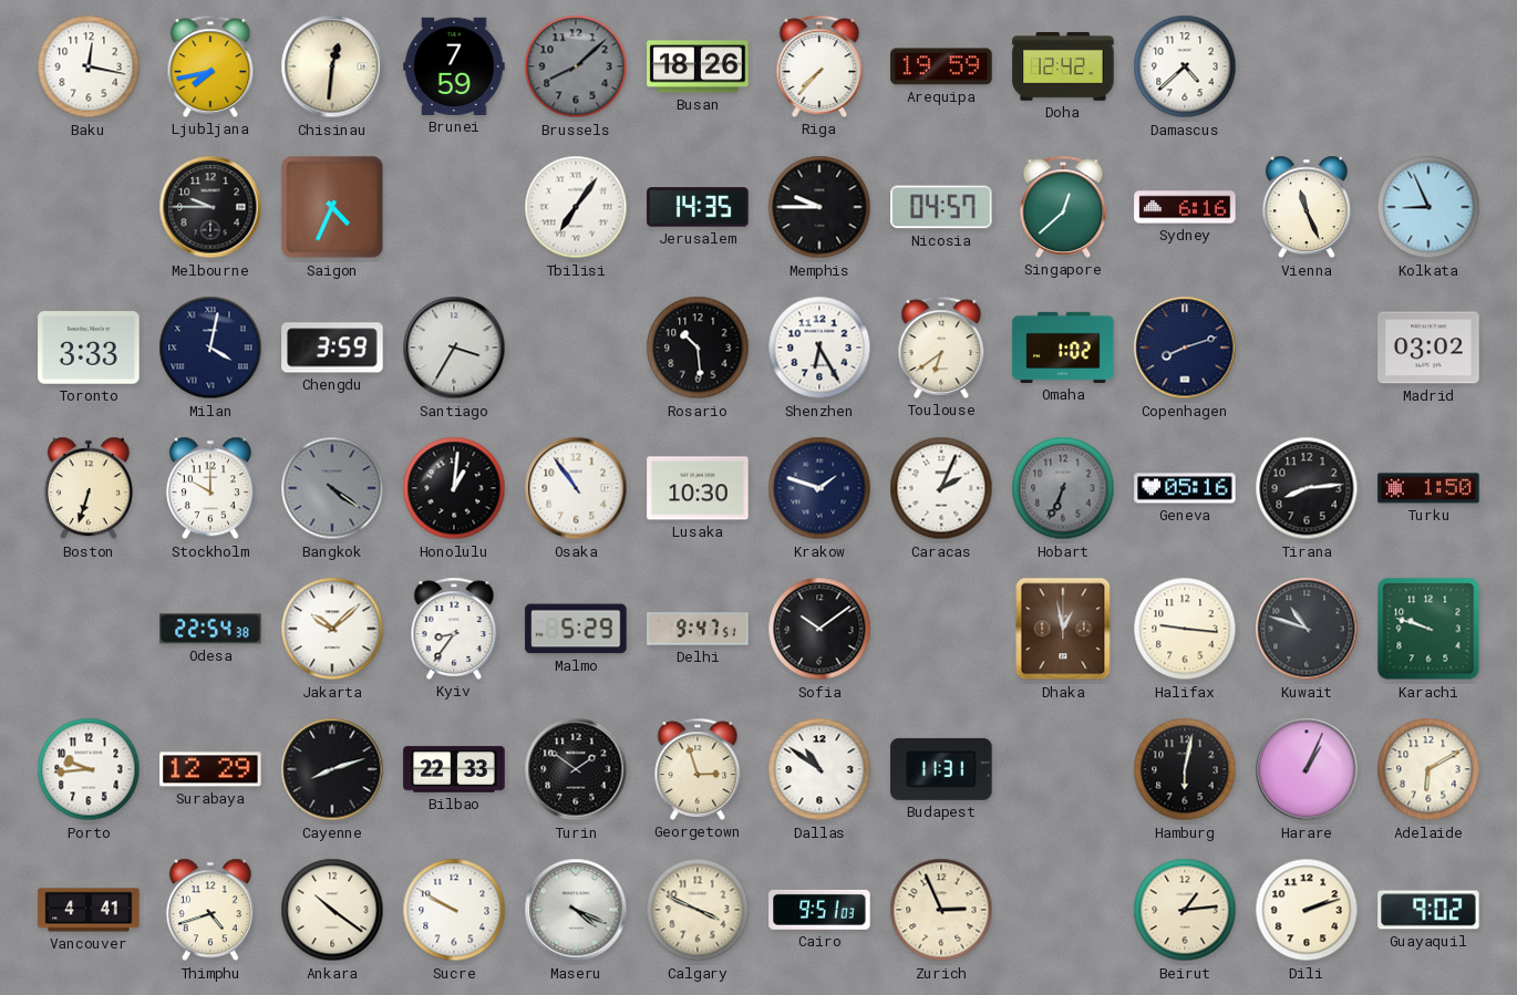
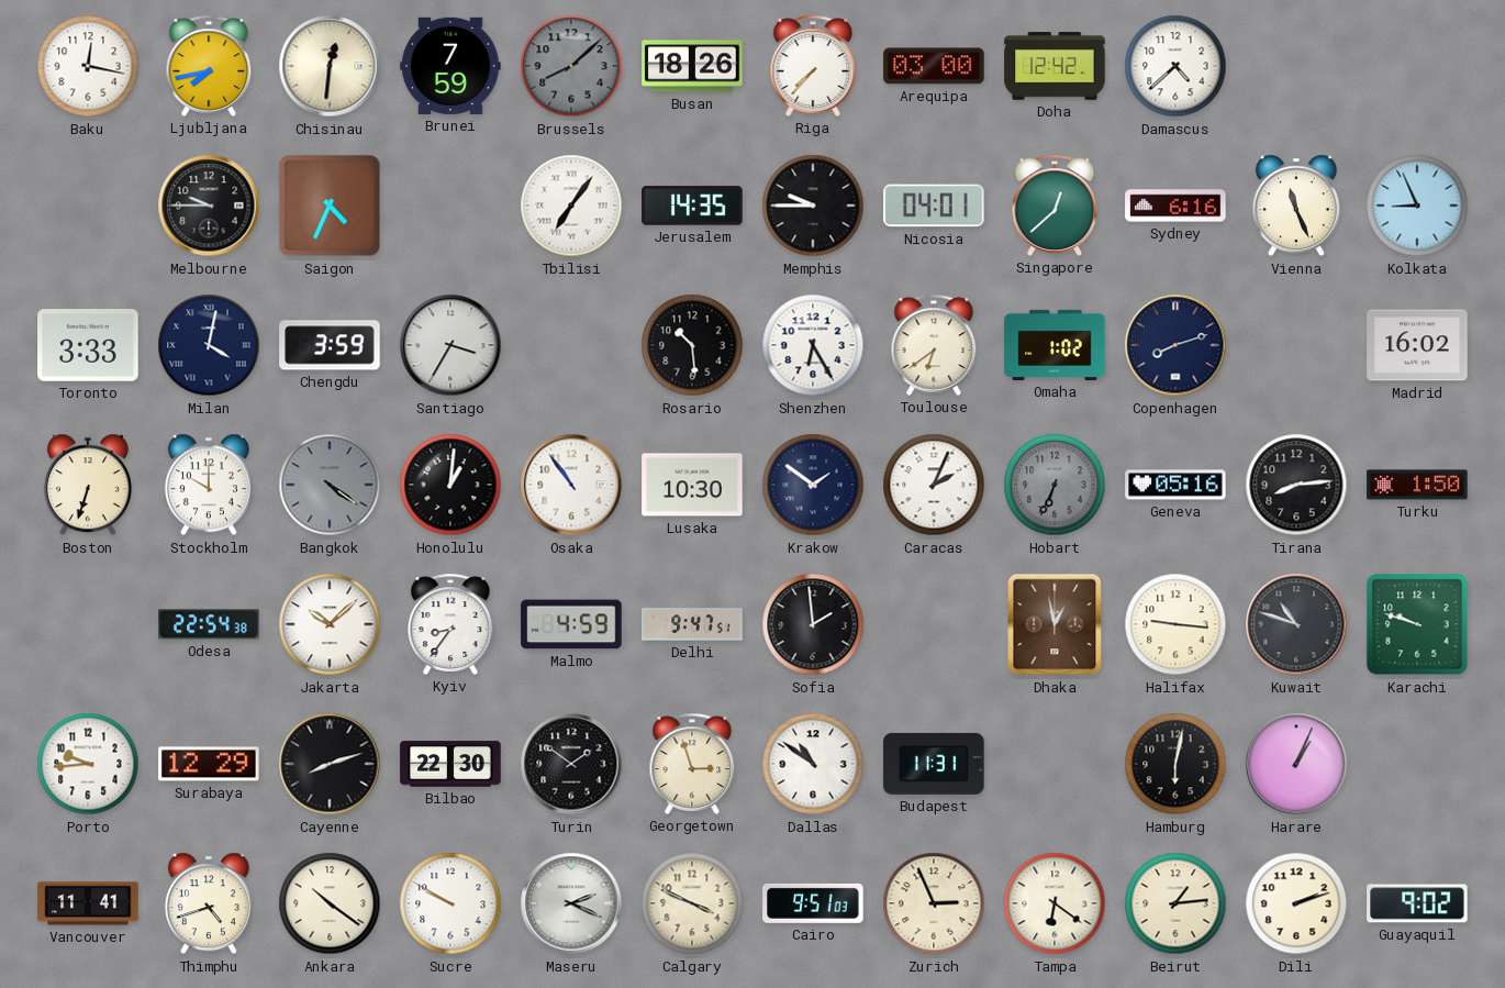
Arequipa: 19:59 -> 03:00
Nicosia: 04:57 -> 04:01
Madrid: 03:02 -> 16:02
Krakow: 1:48 -> 1:51
Malmo: 5:29 -> 4:59
Sofia: 10:09 -> 1:59
Bilbao: 22:33 -> 22:30
Adelaide: 6:10 -> none
Vancouver: 4:41 -> 11:41
Maseru: 4:19 -> 2:19
Tampa: none -> 6:21
